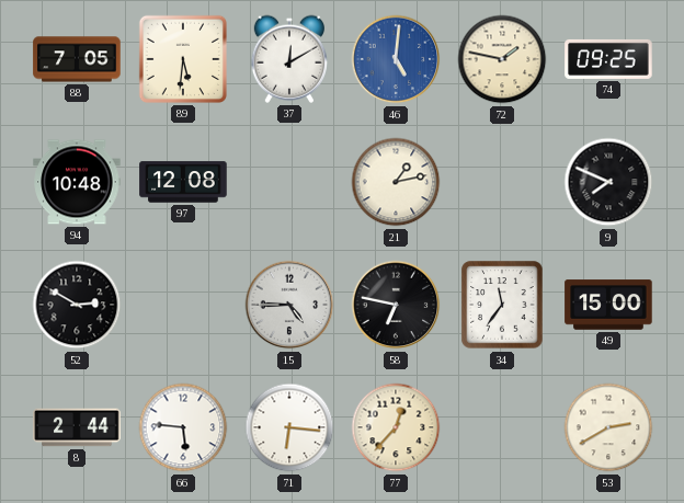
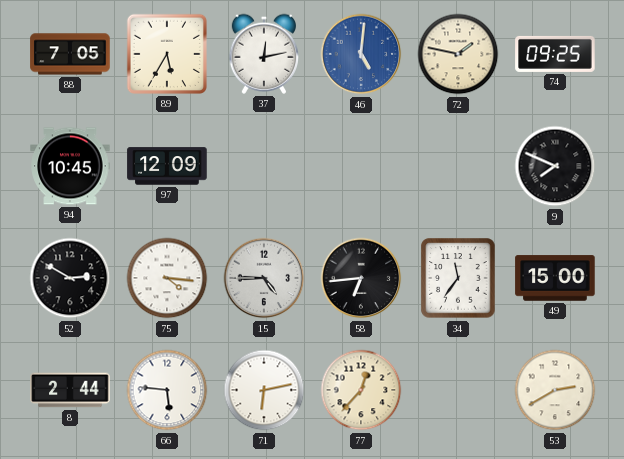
89: 5:31 -> 5:35
37: 12:10 -> 12:13
94: 10:48 -> 10:45
97: 12:08 -> 12:09
21: 1:13 -> none
75: none -> 4:16
58: 6:47 -> 6:44
71: 6:16 -> 6:13
